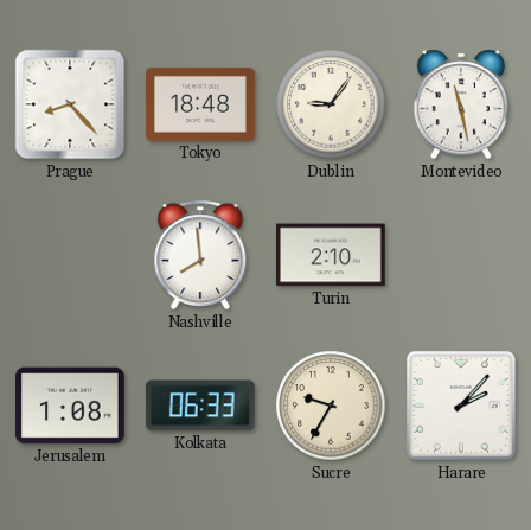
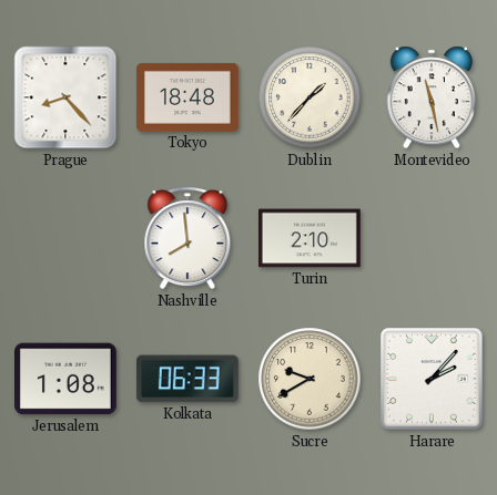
Dublin: 9:06 -> 1:37
Sucre: 9:35 -> 9:40
